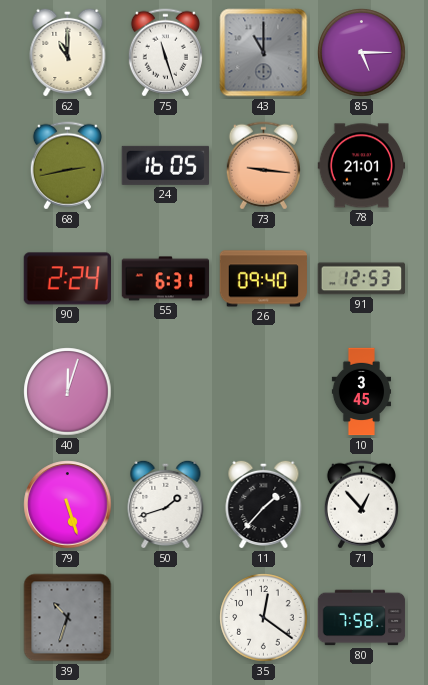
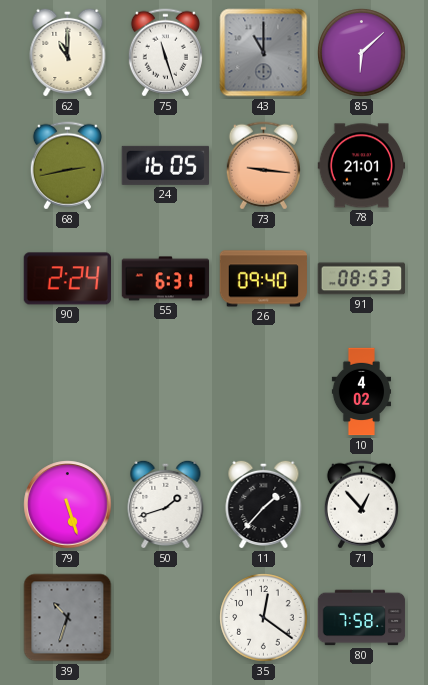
85: 5:15 -> 6:08
91: 12:53 -> 08:53
40: 12:03 -> none
10: 3:45 -> 4:02
